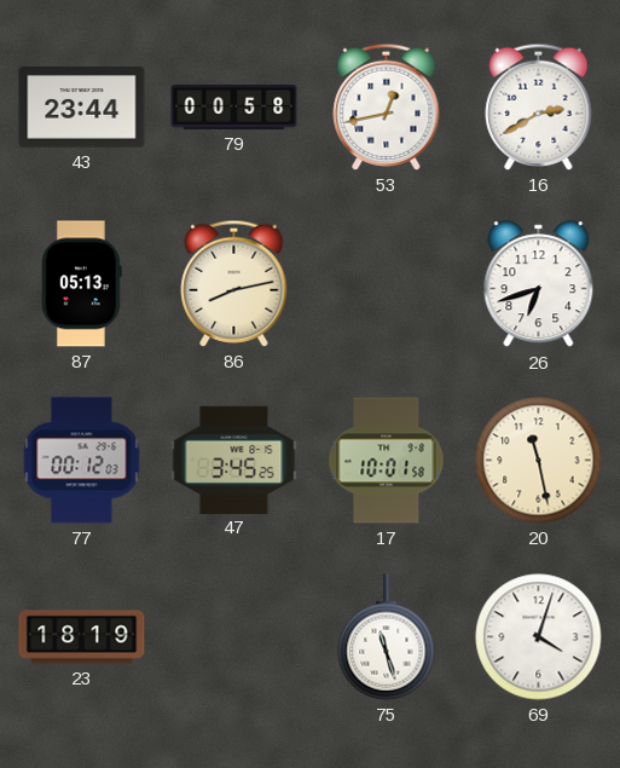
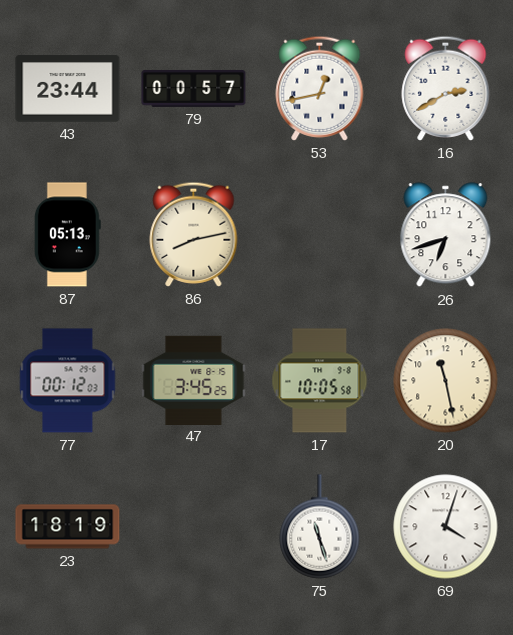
79: 00:58 -> 00:57
17: 10:01 -> 10:05
